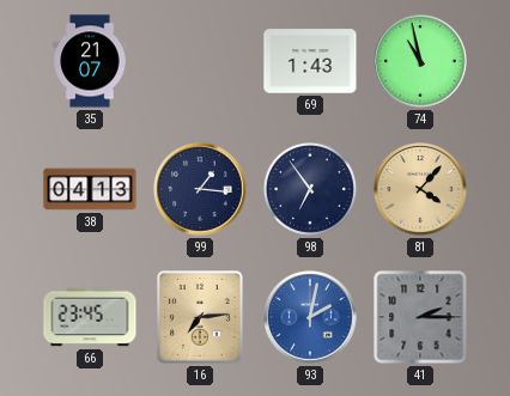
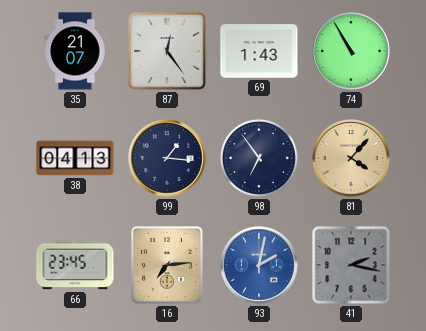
87: none -> 12:24
74: 10:58 -> 10:55
41: 2:15 -> 2:17
